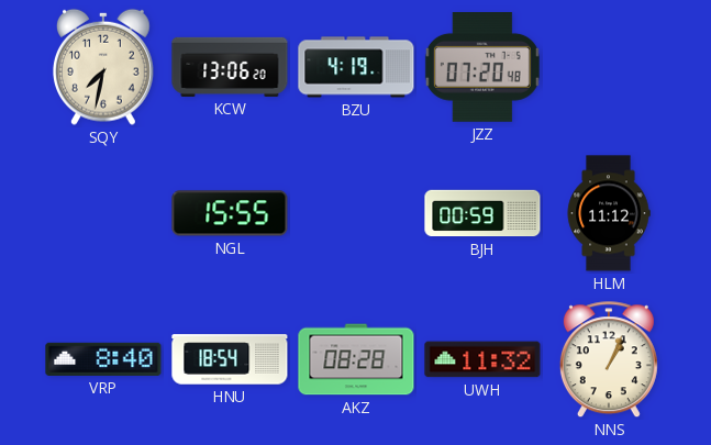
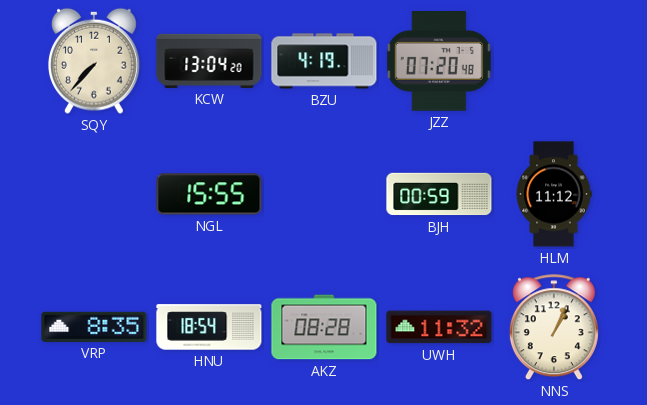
SQY: 7:32 -> 7:37
KCW: 13:06 -> 13:04
VRP: 8:40 -> 8:35
